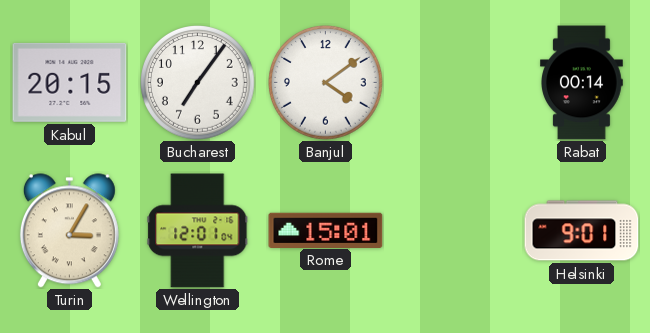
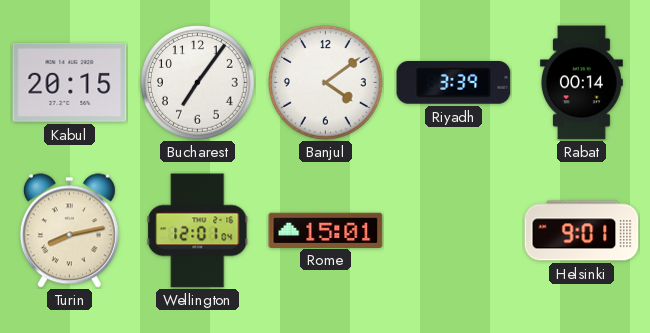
Riyadh: none -> 3:39
Turin: 3:05 -> 8:13
